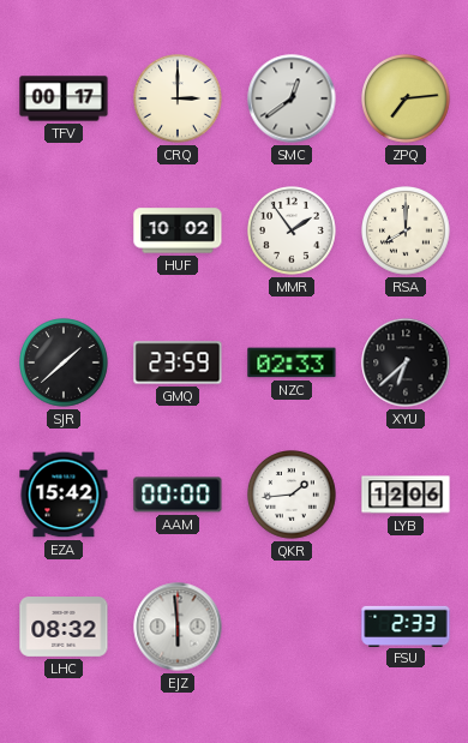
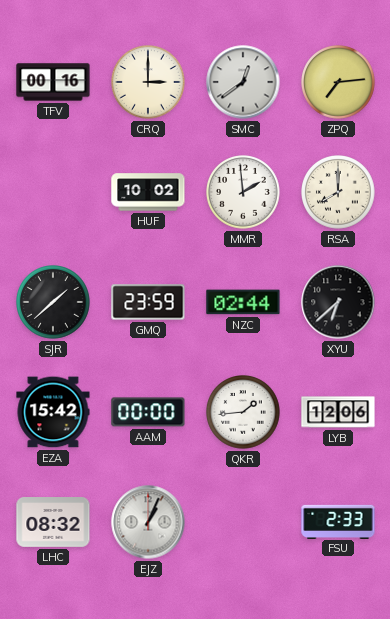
TFV: 00:17 -> 00:16
MMR: 1:54 -> 1:59
NZC: 02:33 -> 02:44
EJZ: 5:59 -> 1:04
